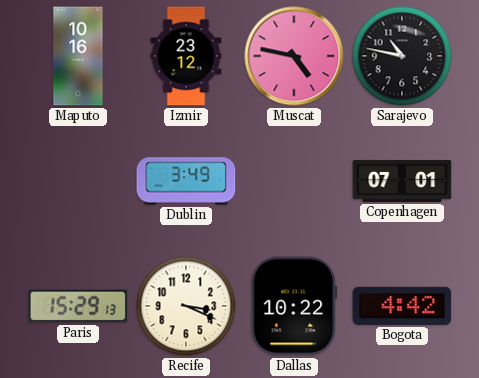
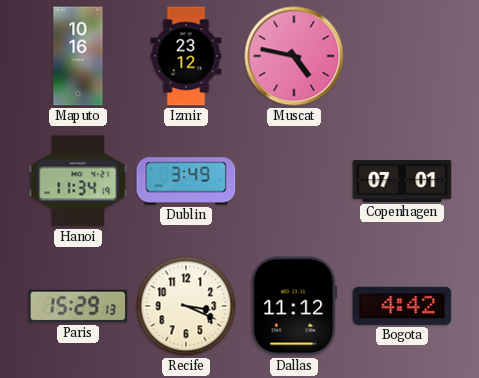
Sarajevo: 10:47 -> none
Hanoi: none -> 11:34
Dallas: 10:22 -> 11:12
